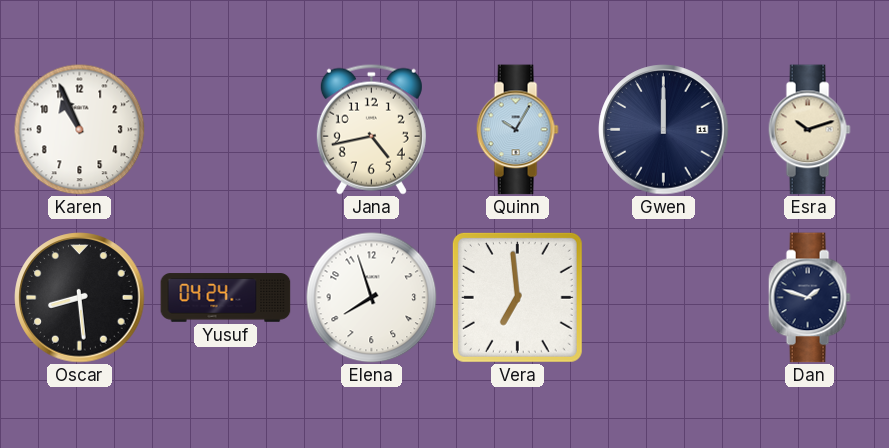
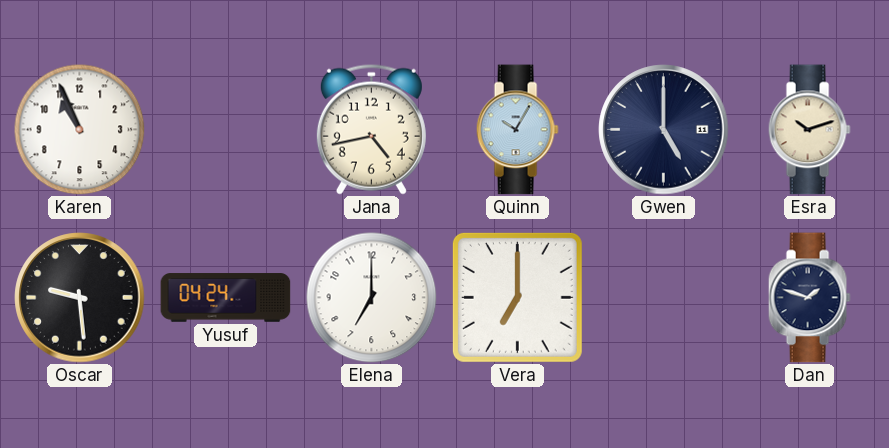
Gwen: 12:00 -> 5:00
Oscar: 8:29 -> 9:29
Elena: 7:57 -> 7:00
Vera: 6:59 -> 7:00
